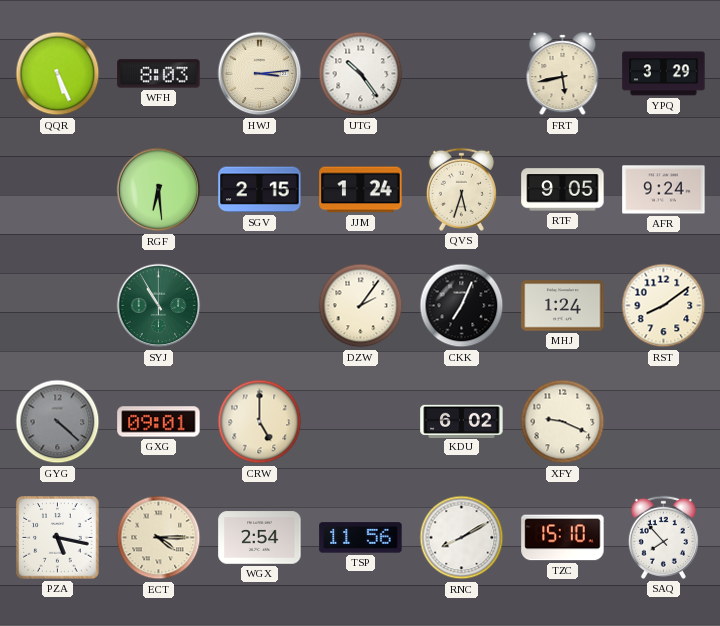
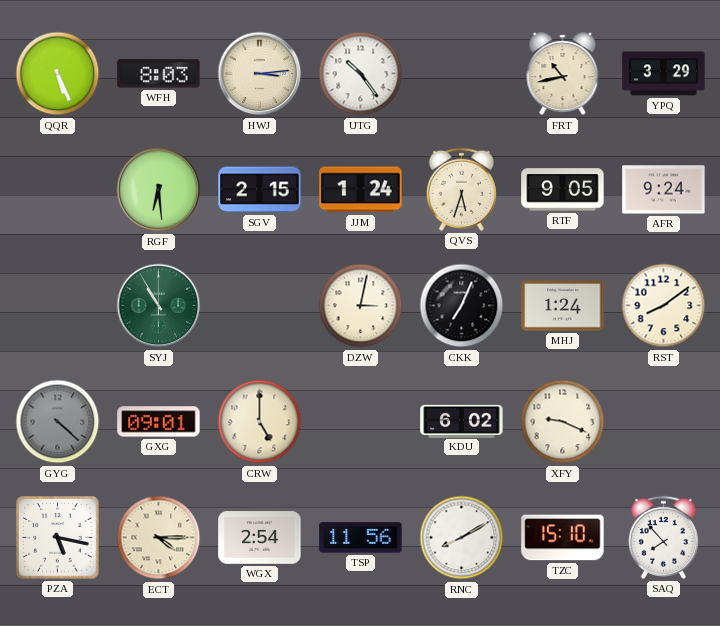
FRT: 5:43 -> 10:43
DZW: 2:06 -> 3:02
